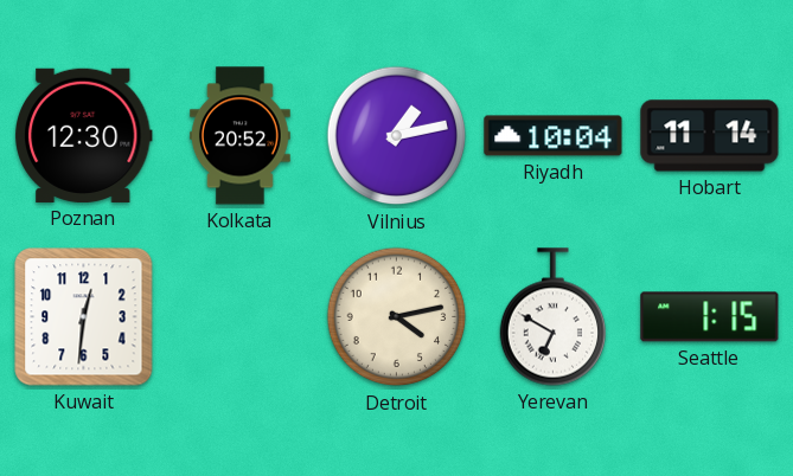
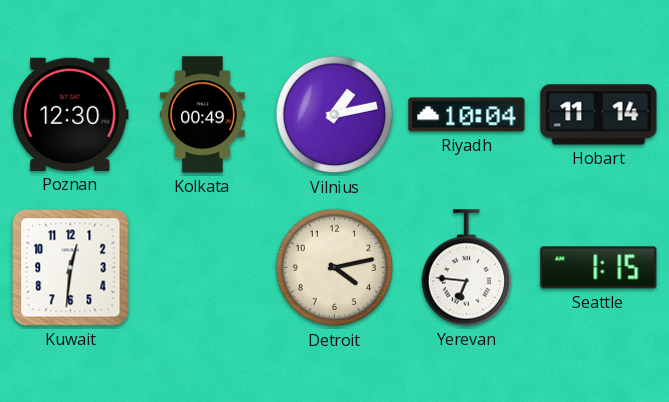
Kolkata: 20:52 -> 00:49
Yerevan: 6:50 -> 6:46
